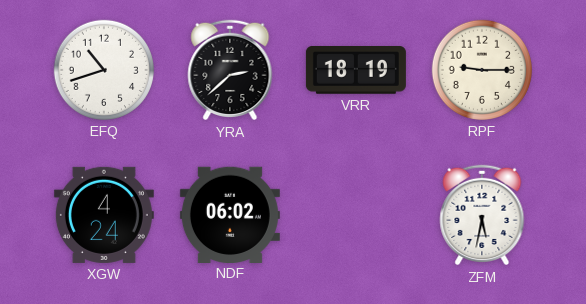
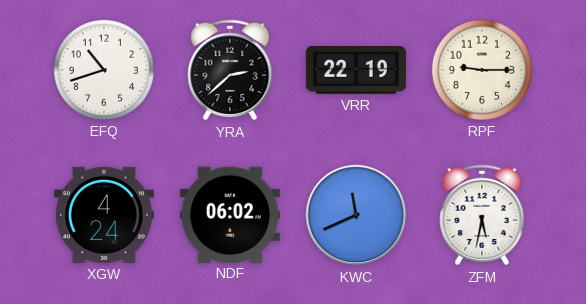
VRR: 18:19 -> 22:19
KWC: none -> 11:41
